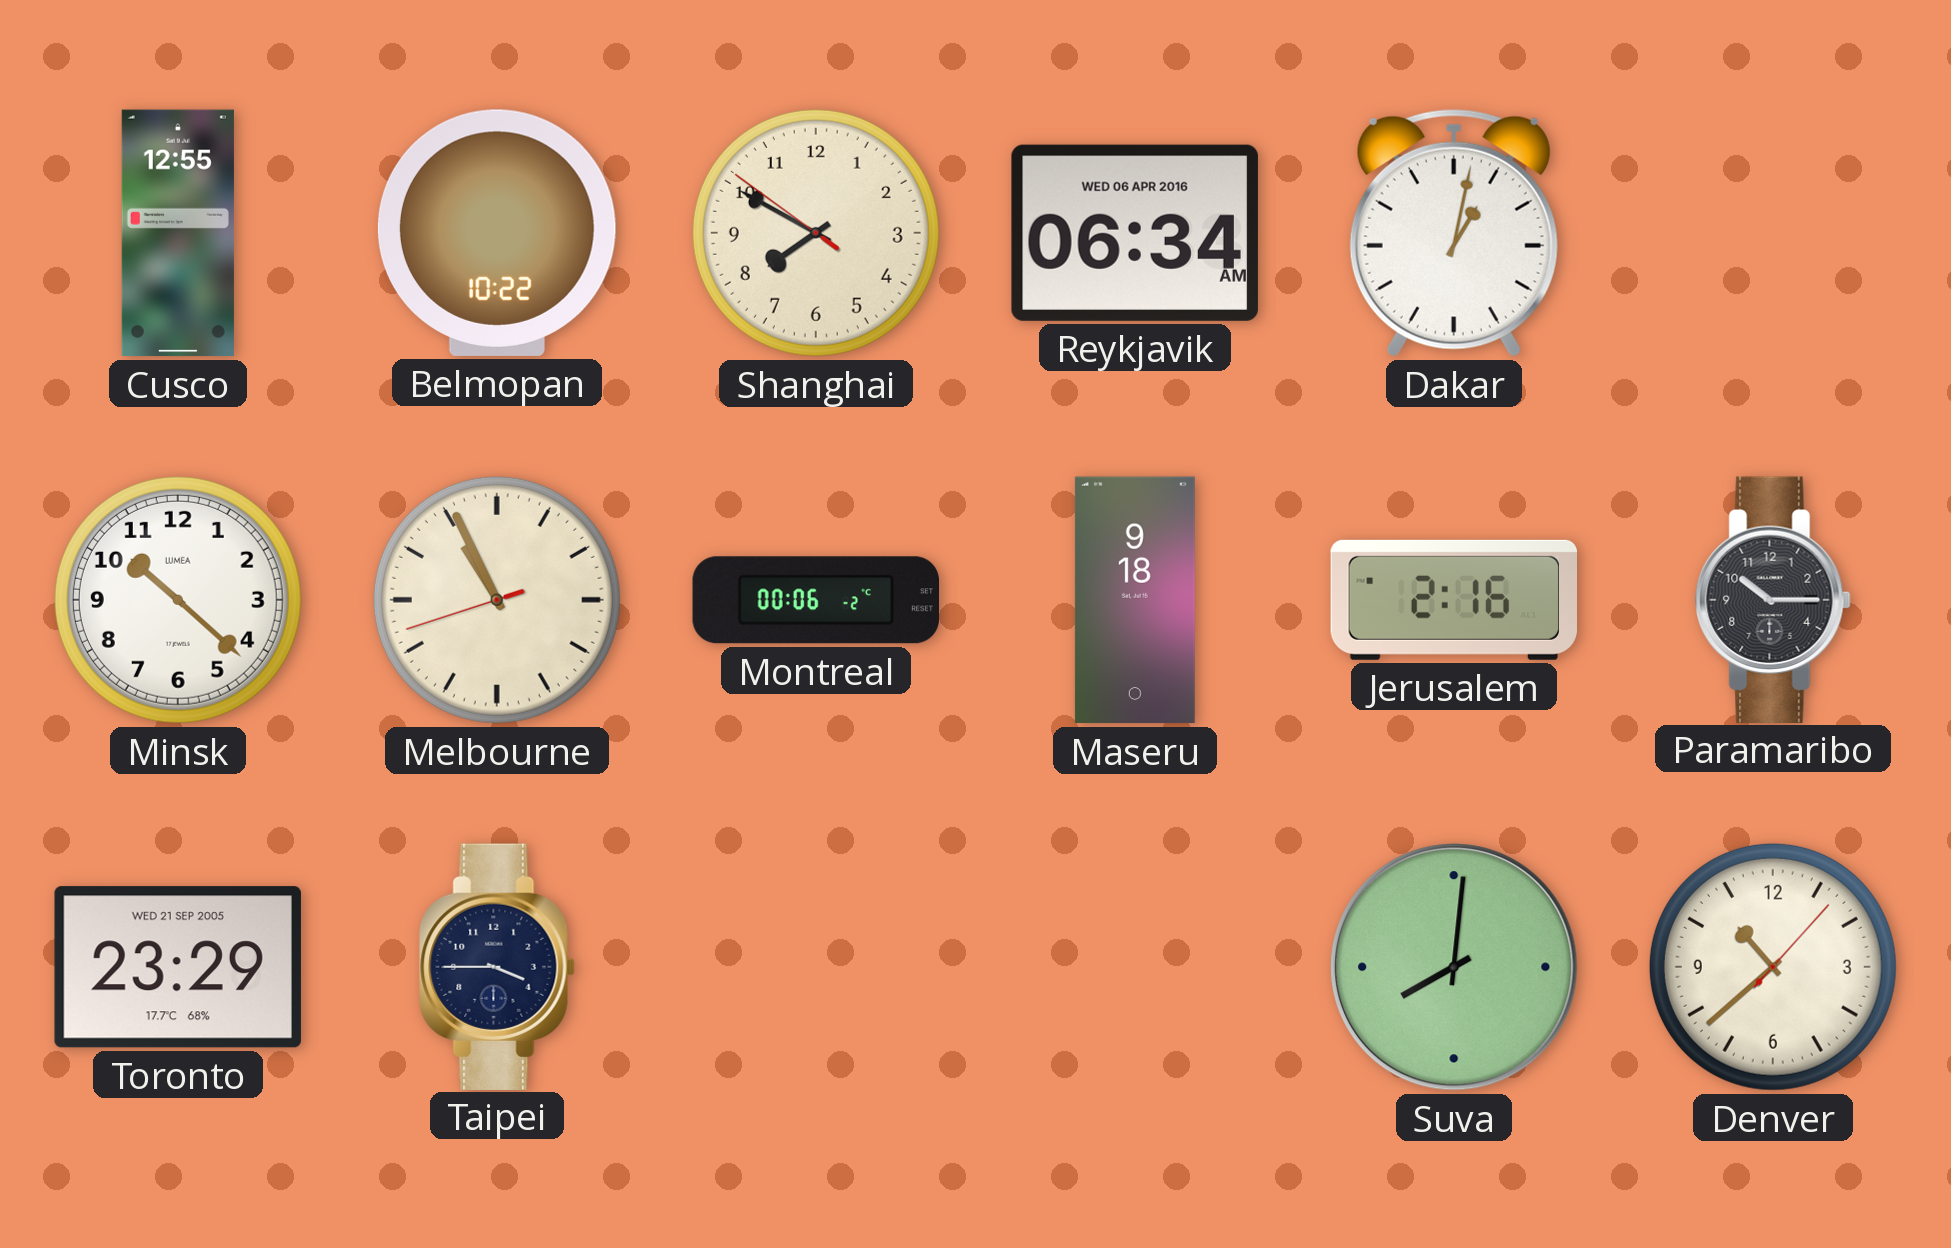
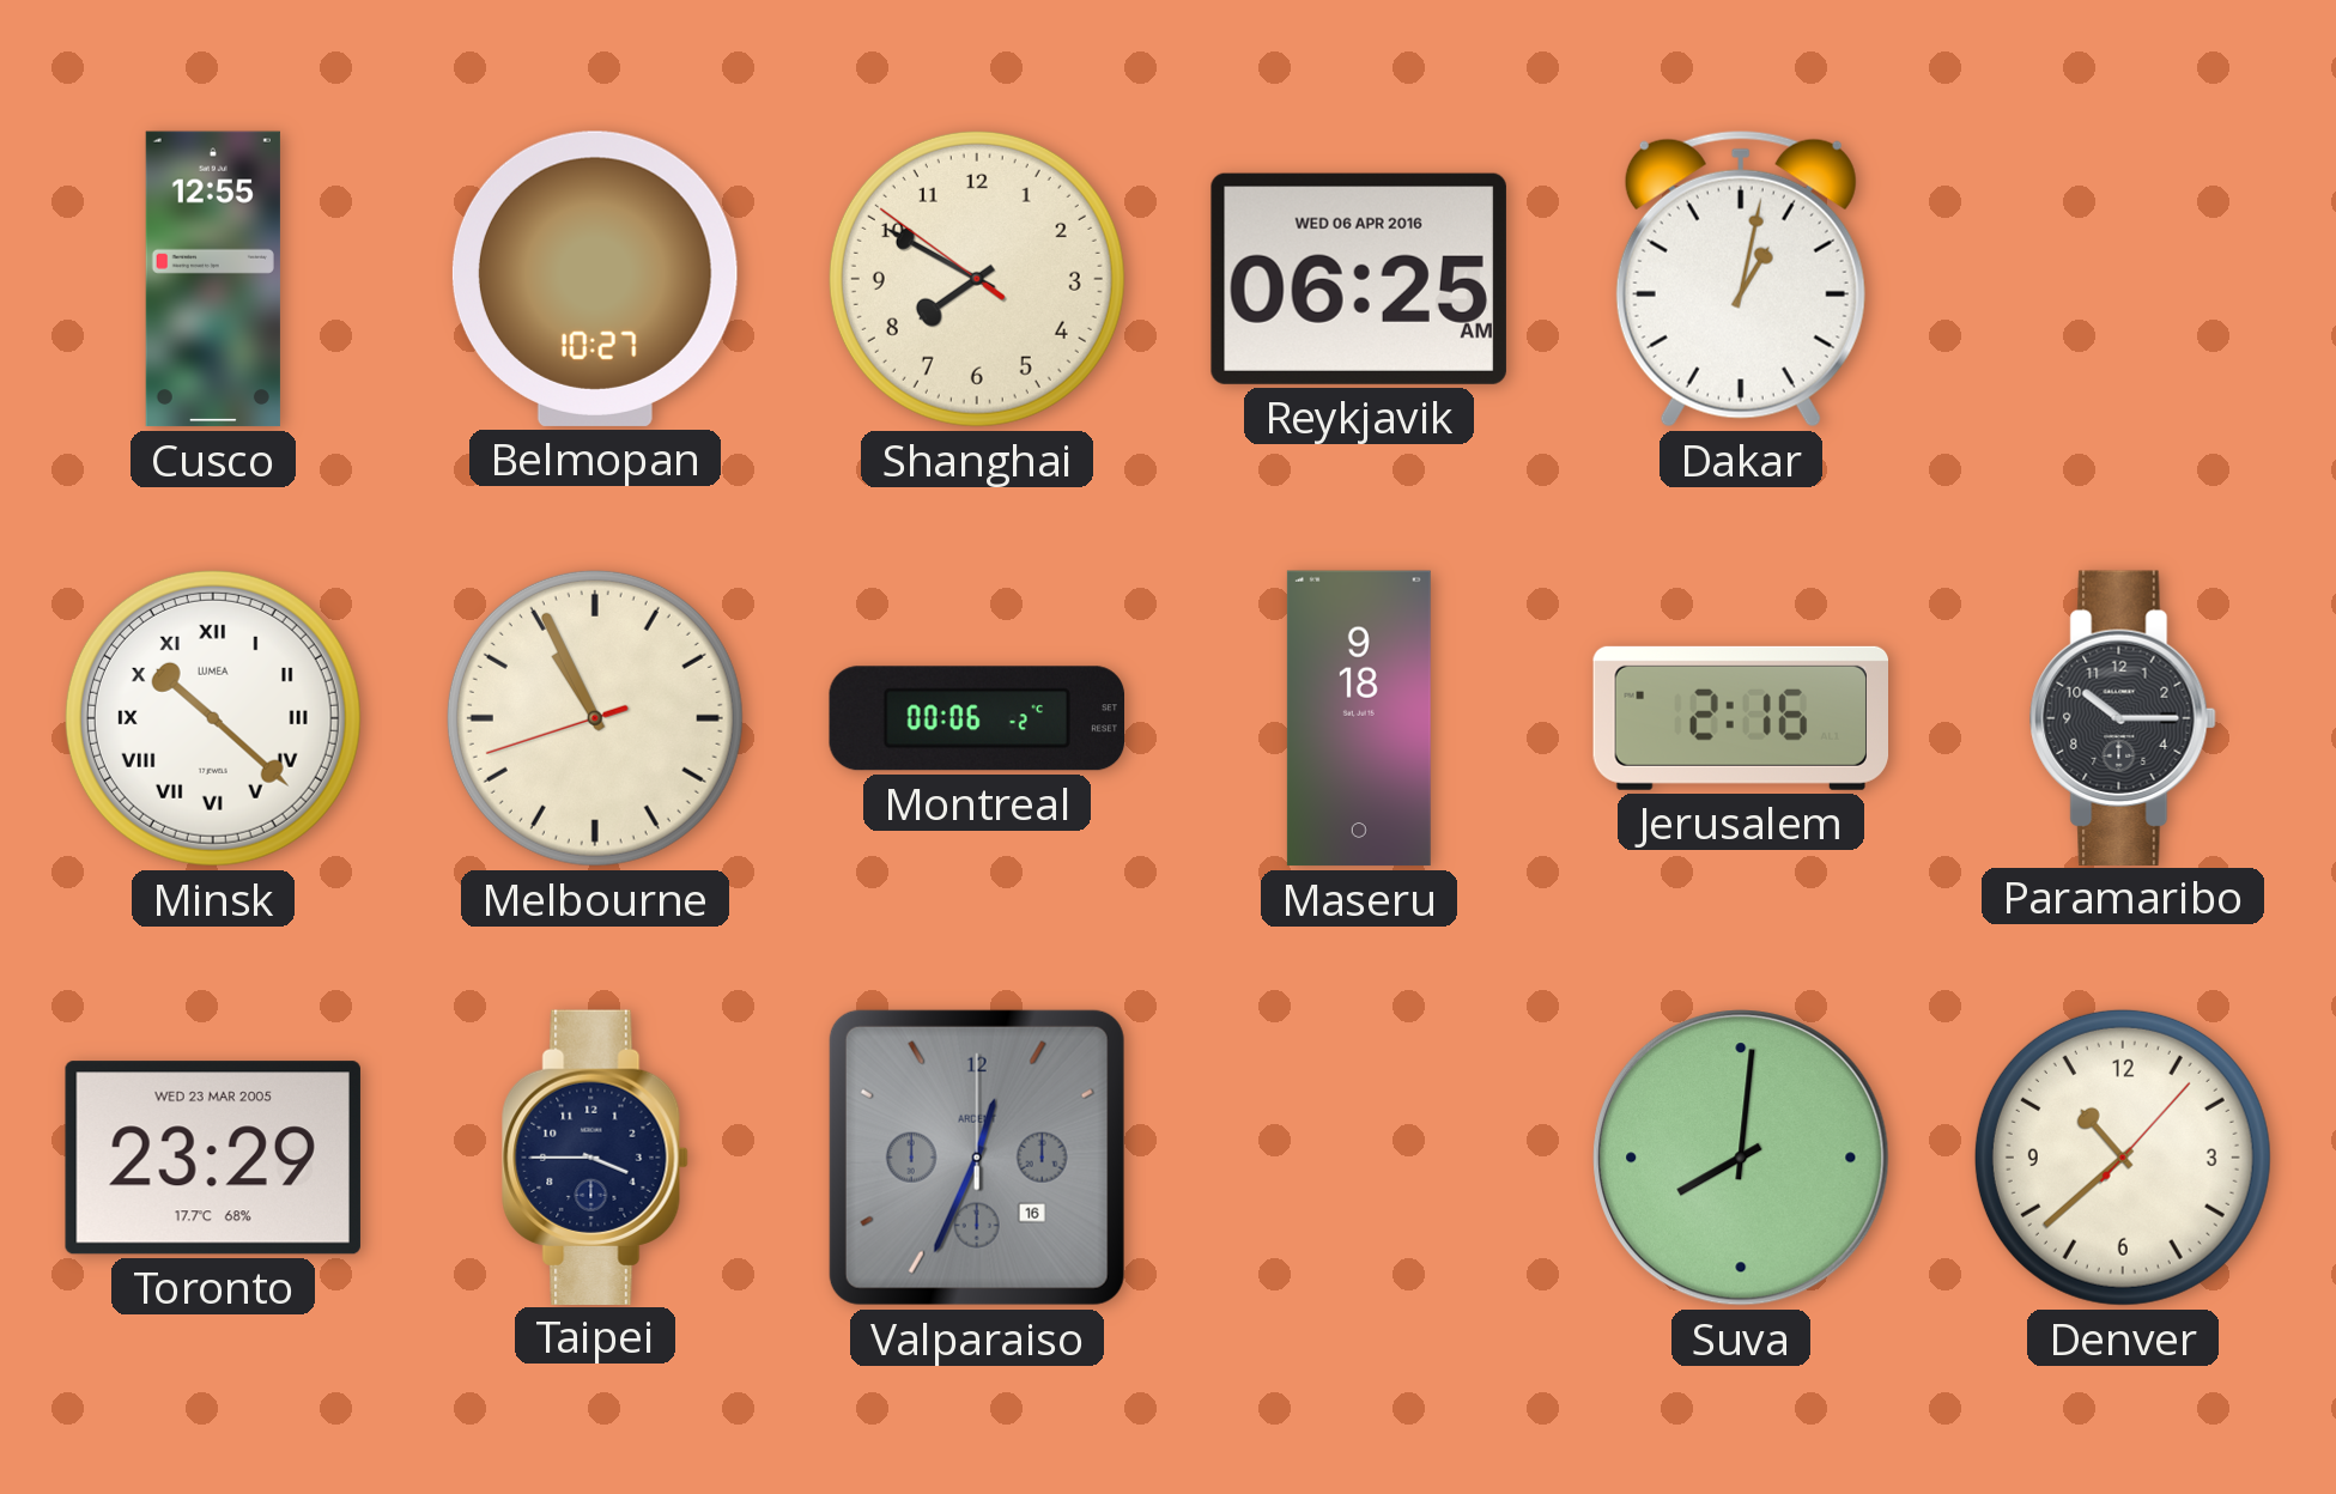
Belmopan: 10:22 -> 10:27
Reykjavik: 06:34 -> 06:25
Minsk numerals: Arabic -> Roman
Toronto date: WED 21 SEP 2005 -> WED 23 MAR 2005
Valparaiso: none -> 12:34
